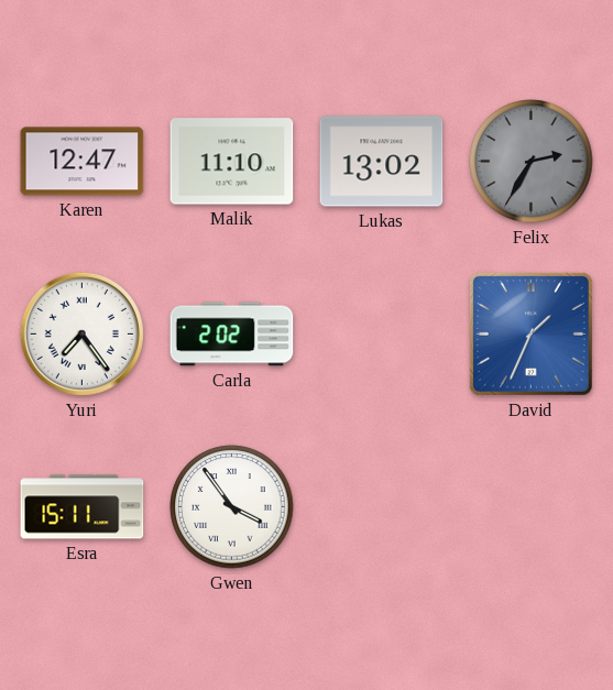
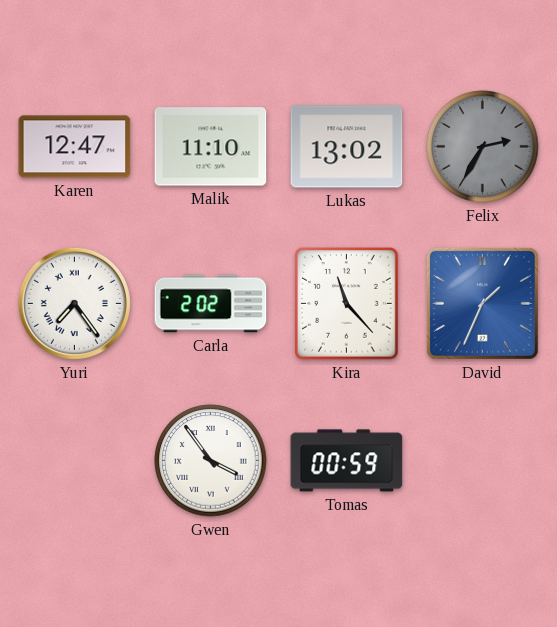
Kira: none -> 11:23
Esra: 15:11 -> none
Tomas: none -> 00:59
